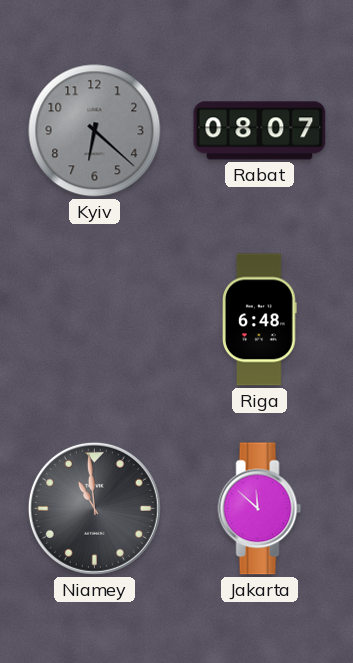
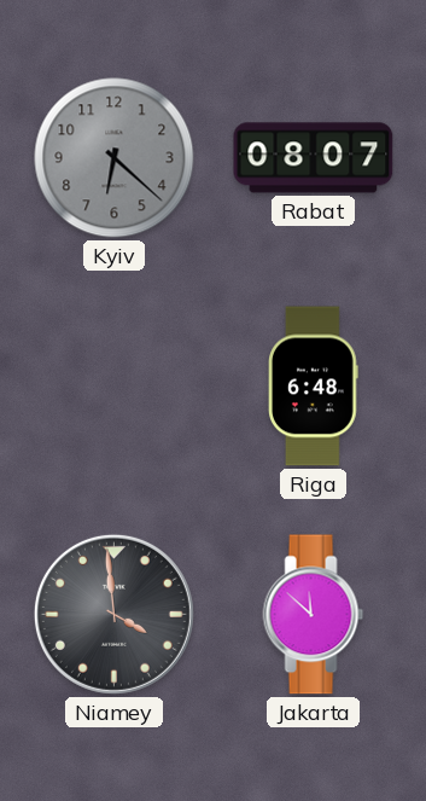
Niamey: 10:59 -> 3:59
